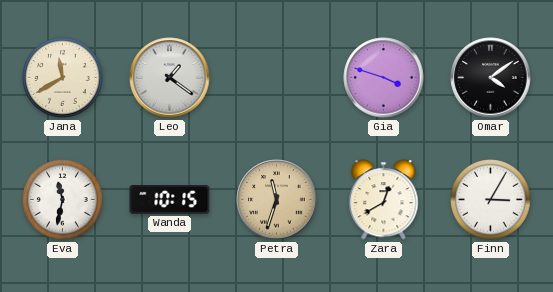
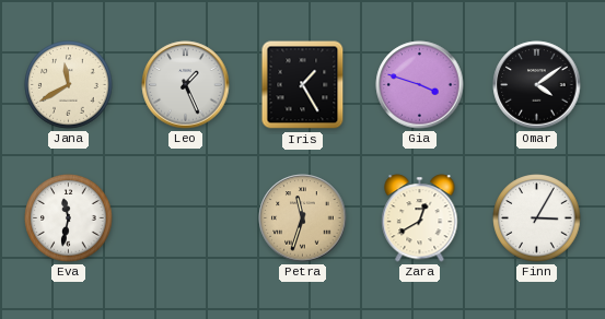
Leo: 1:21 -> 1:26
Iris: none -> 1:25
Wanda: 10:15 -> none
